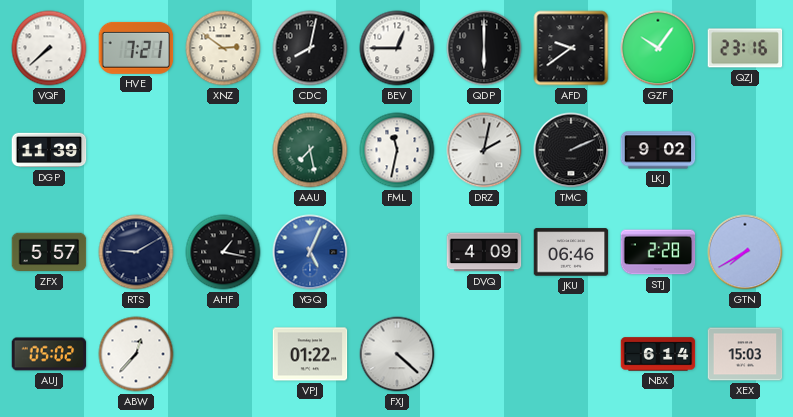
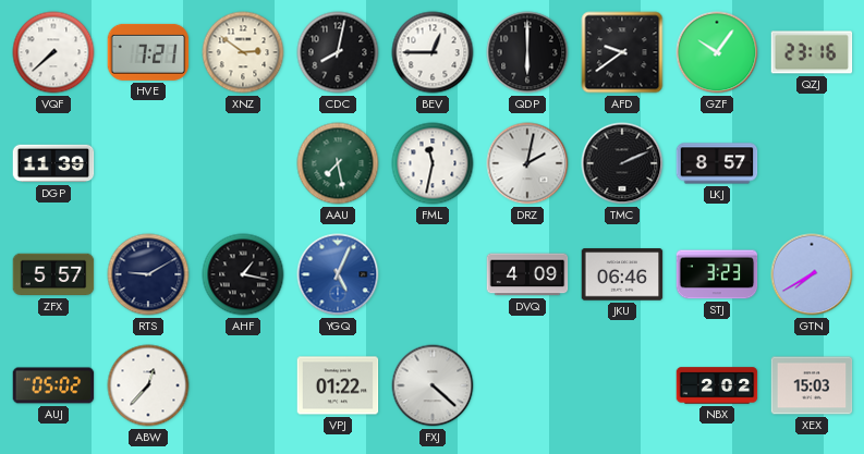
LKJ: 9:02 -> 8:57
STJ: 2:28 -> 3:23
NBX: 6:14 -> 2:02
